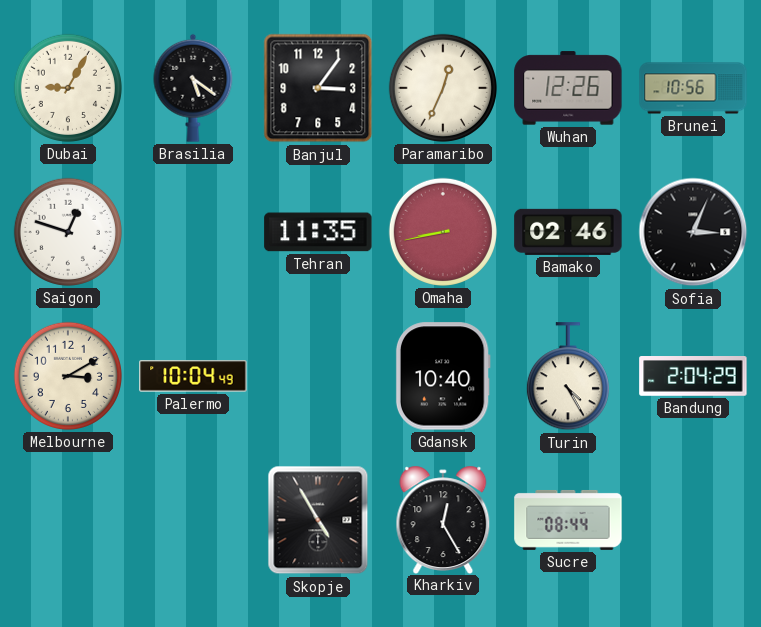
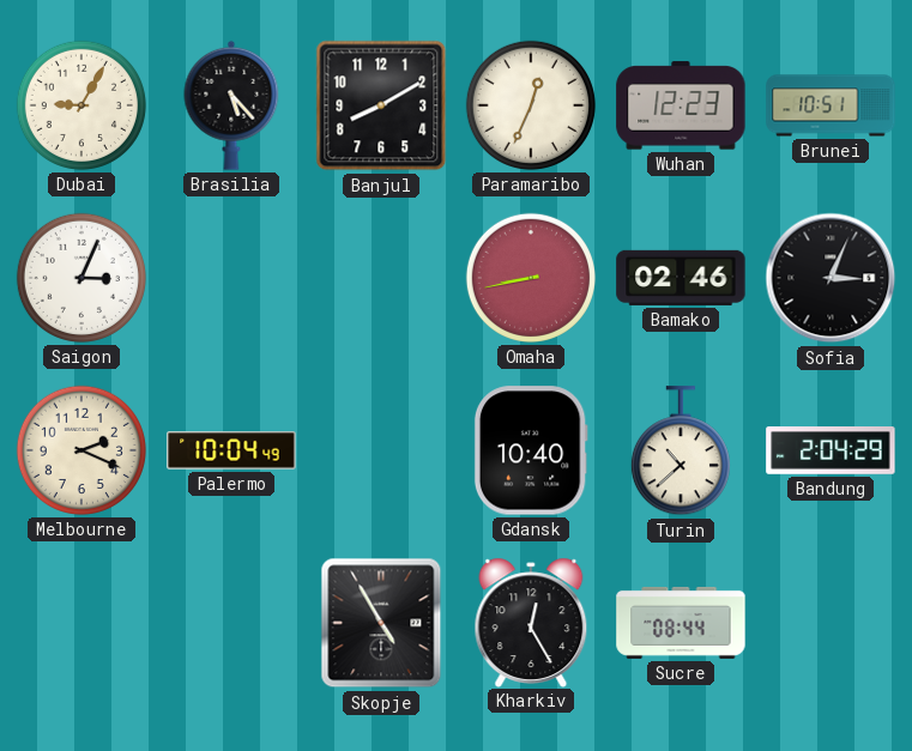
Brasilia: 5:21 -> 5:23
Banjul: 3:06 -> 8:10
Wuhan: 12:26 -> 12:23
Brunei: 10:56 -> 10:51
Saigon: 12:48 -> 3:04
Tehran: 11:35 -> none
Melbourne: 3:10 -> 2:19
Turin: 4:25 -> 10:38
